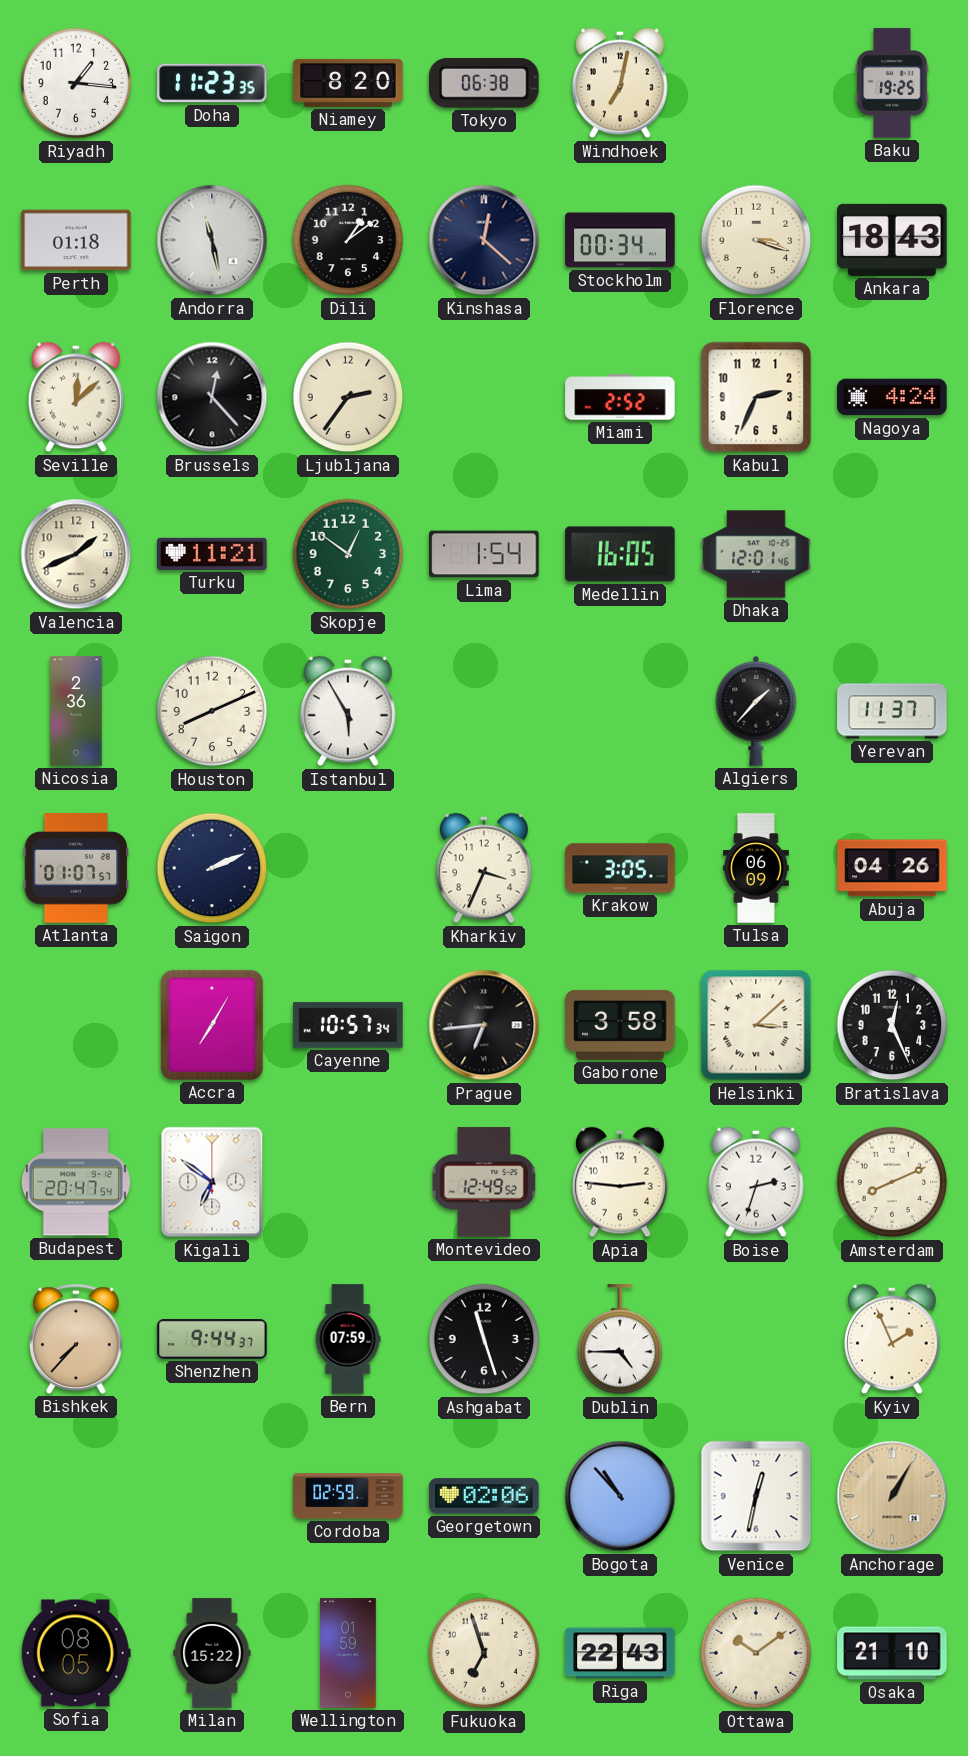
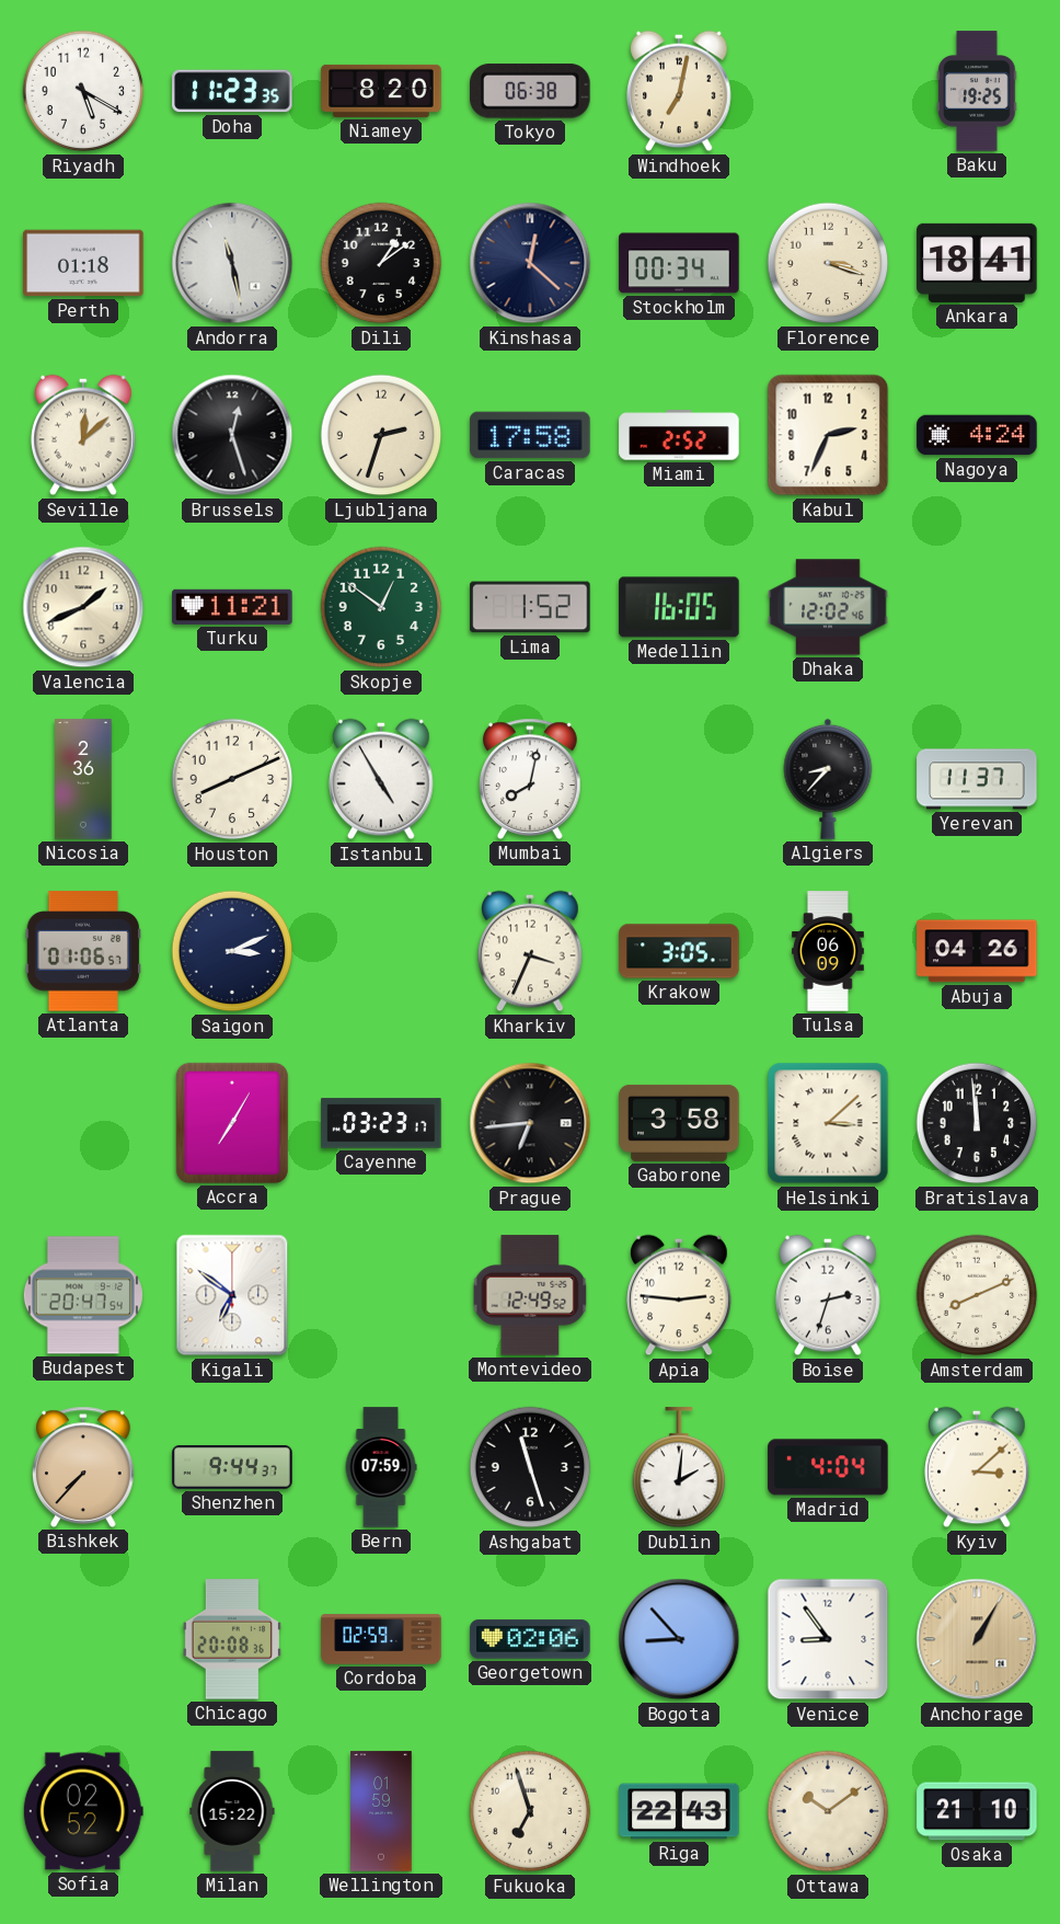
Riyadh: 1:16 -> 5:20
Ankara: 18:43 -> 18:41
Brussels: 12:23 -> 12:27
Ljubljana: 2:36 -> 2:33
Caracas: none -> 17:58
Lima: 1:54 -> 1:52
Dhaka: 12:01 -> 12:02
Istanbul: 5:55 -> 4:55
Mumbai: none -> 8:02
Algiers: 1:37 -> 8:37
Atlanta: 01:07 -> 01:06
Saigon: 2:11 -> 3:11
Cayenne: 10:57 -> 03:23
Bratislava: 12:26 -> 11:59
Dublin: 4:45 -> 2:01
Madrid: none -> 4:04
Kyiv: 1:56 -> 3:08
Chicago: none -> 20:08
Bogota: 10:53 -> 8:53
Venice: 12:32 -> 8:54
Sofia: 08:05 -> 02:52
